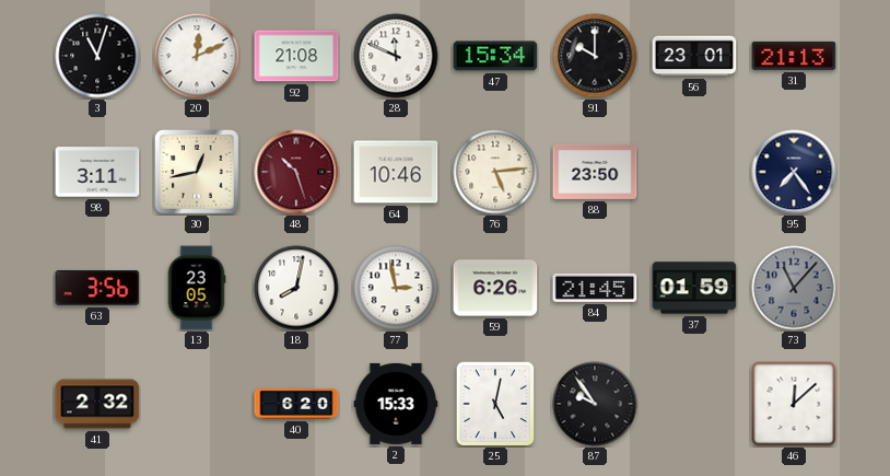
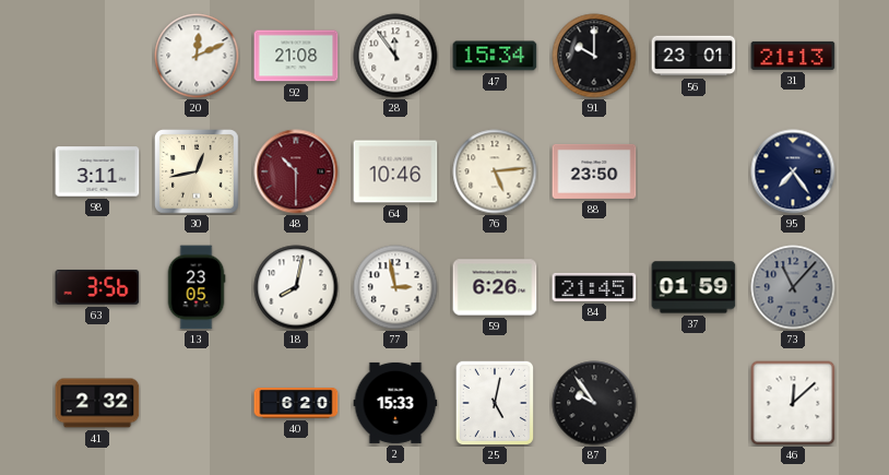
3: 11:03 -> none
28: 11:49 -> 11:54
48: 10:27 -> 10:30
